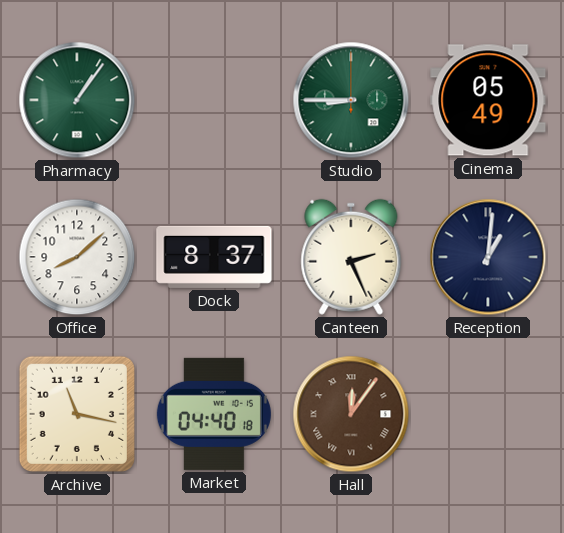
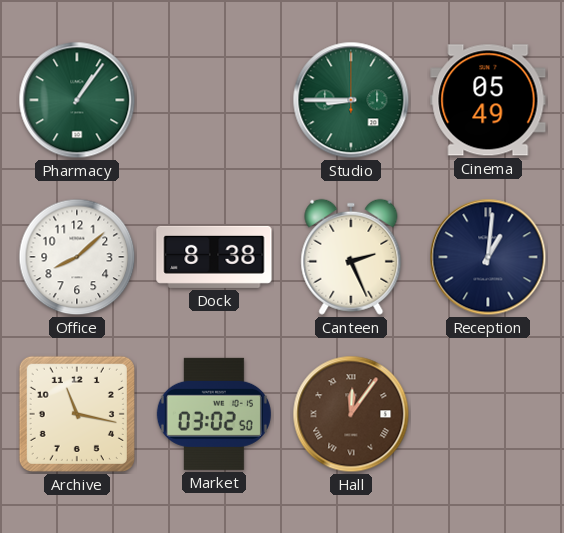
Dock: 8:37 -> 8:38
Market: 04:40 -> 03:02
